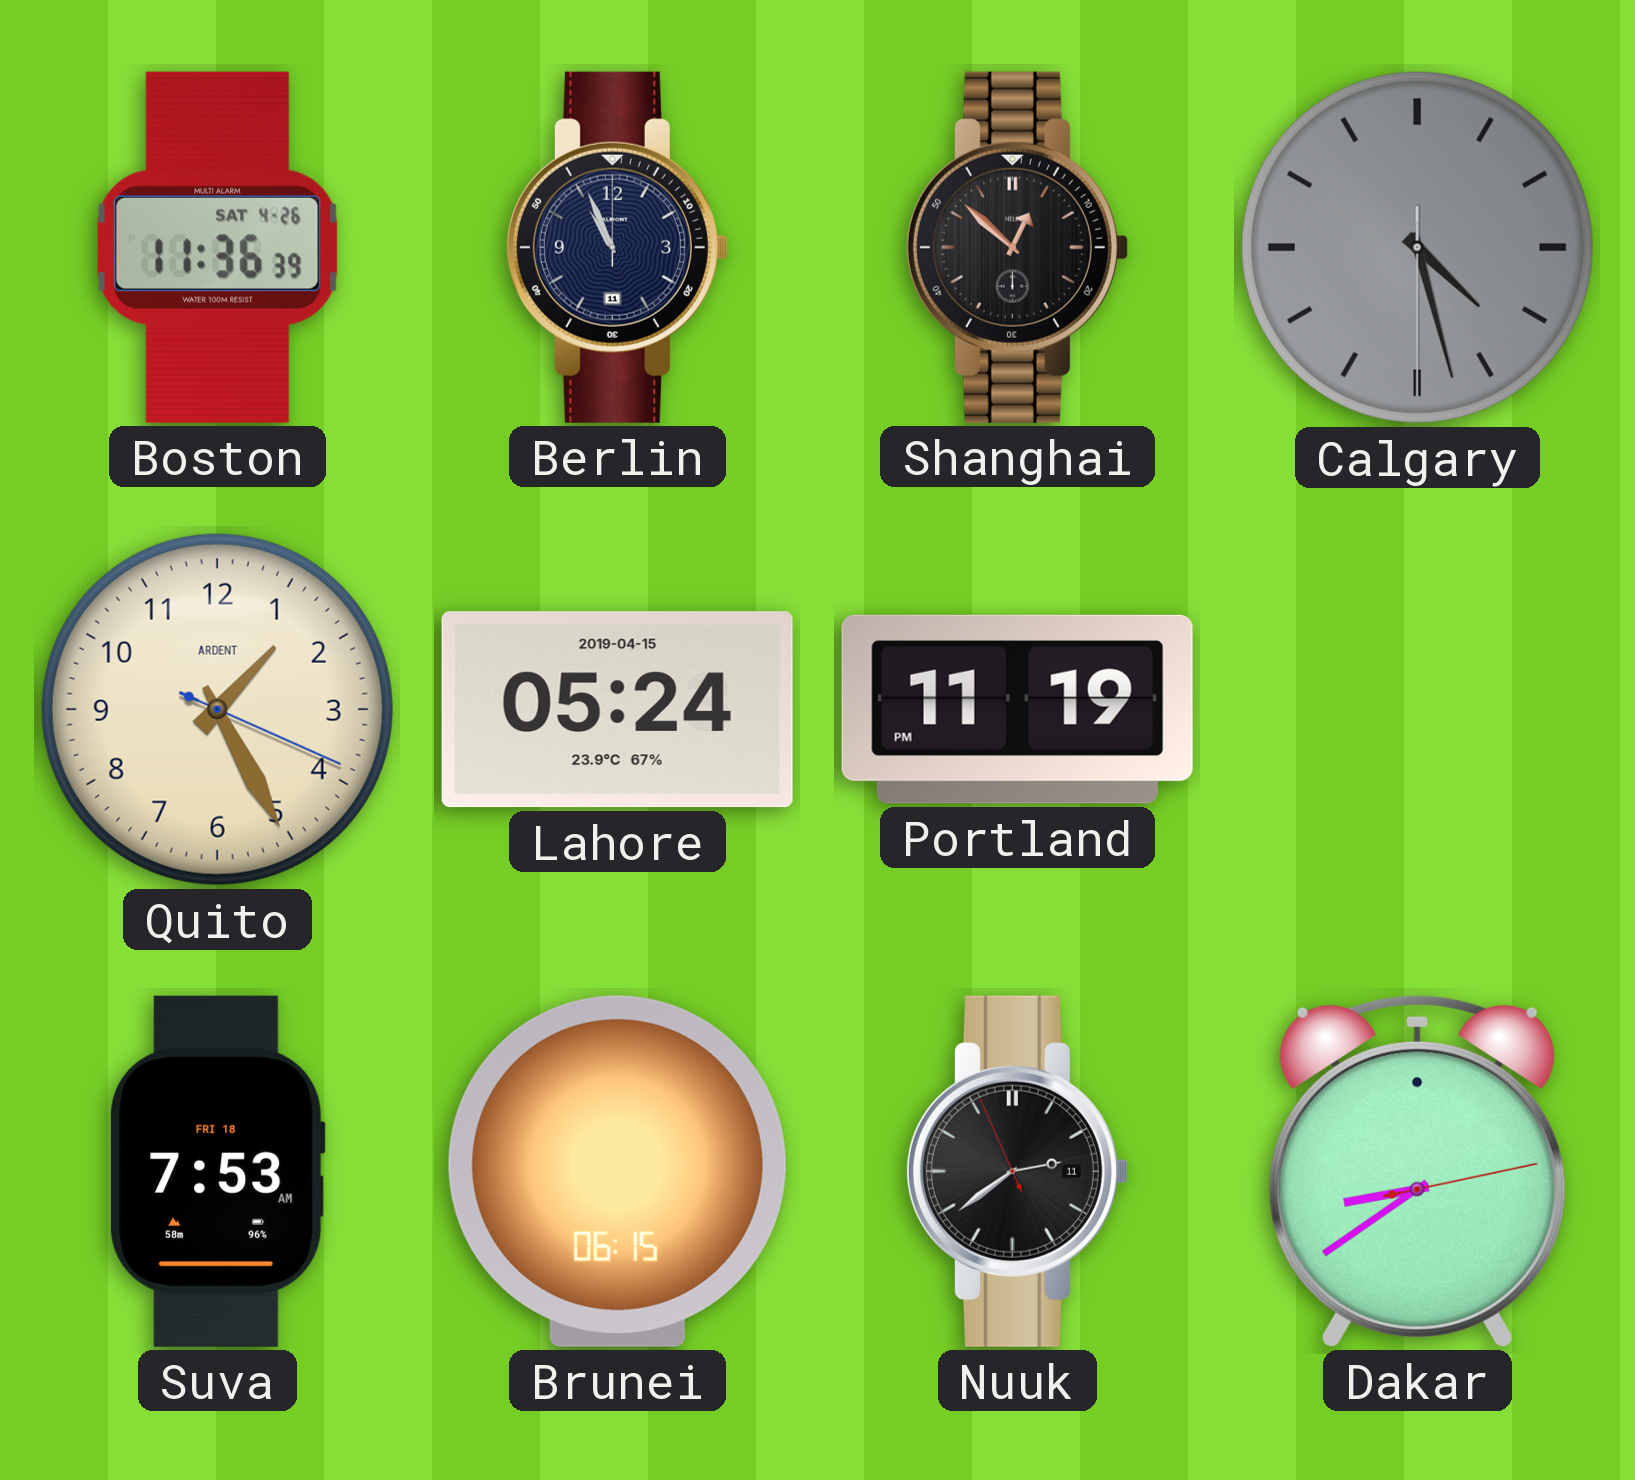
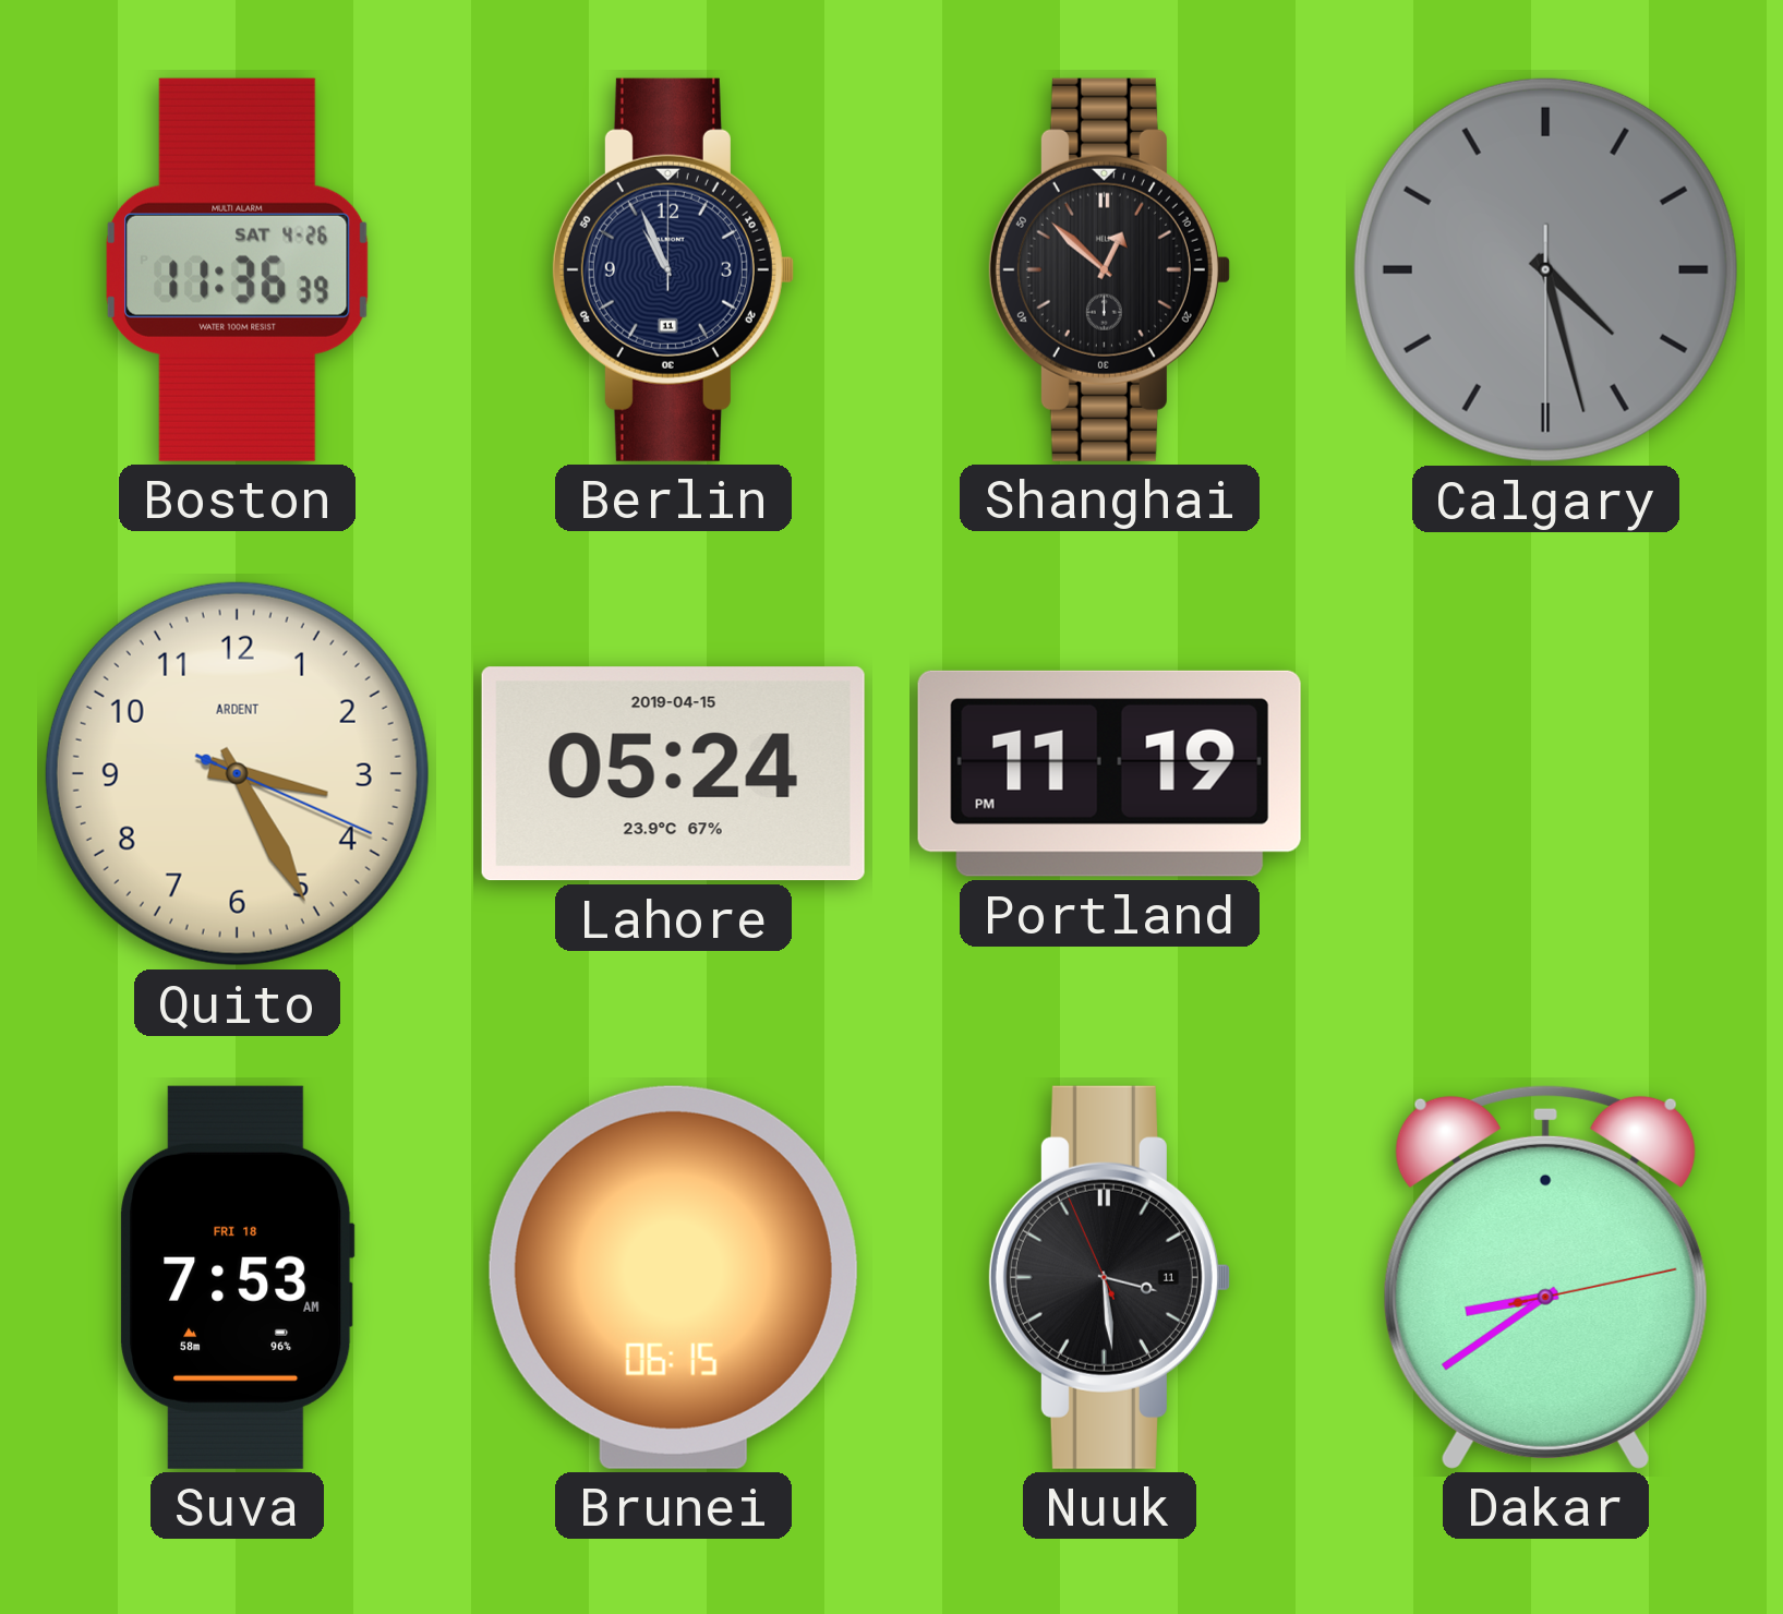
Quito: 1:25 -> 3:25
Nuuk: 2:38 -> 3:28
